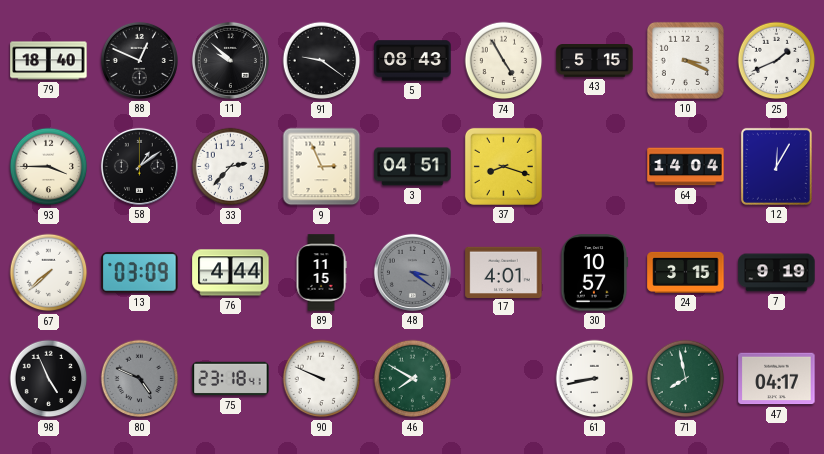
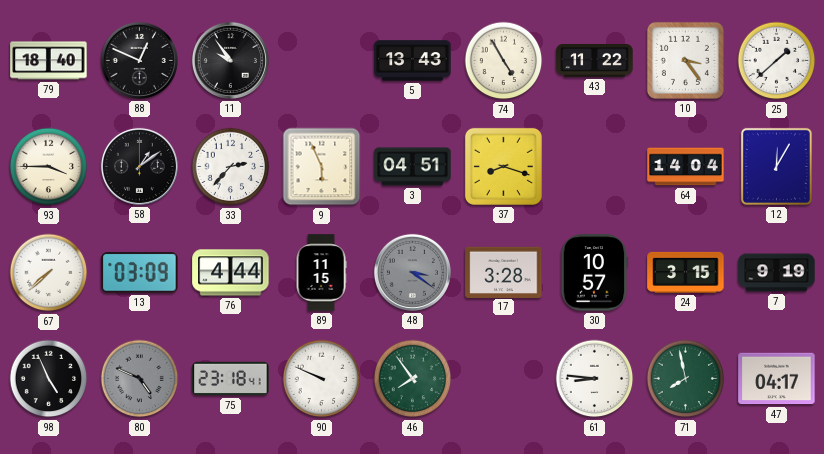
11: 9:52 -> 9:54
91: 9:21 -> none
5: 08:43 -> 13:43
43: 5:15 -> 11:22
10: 3:19 -> 3:24
25: 1:41 -> 1:38
9: 2:56 -> 5:56
17: 4:01 -> 3:28
46: 7:50 -> 7:54
61: 8:43 -> 8:46
